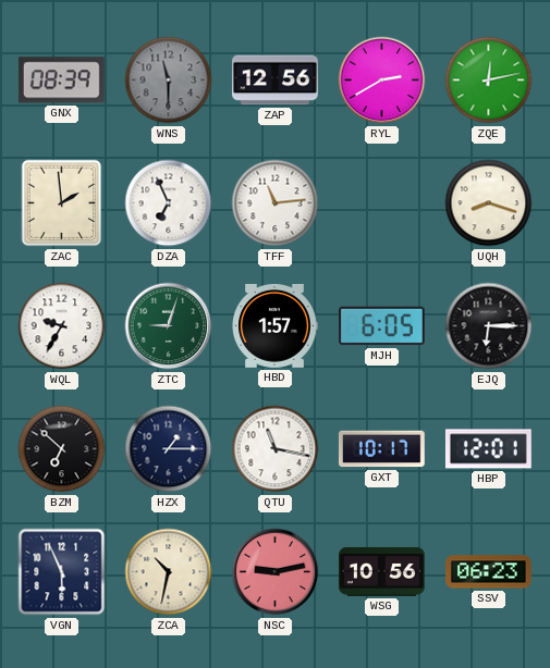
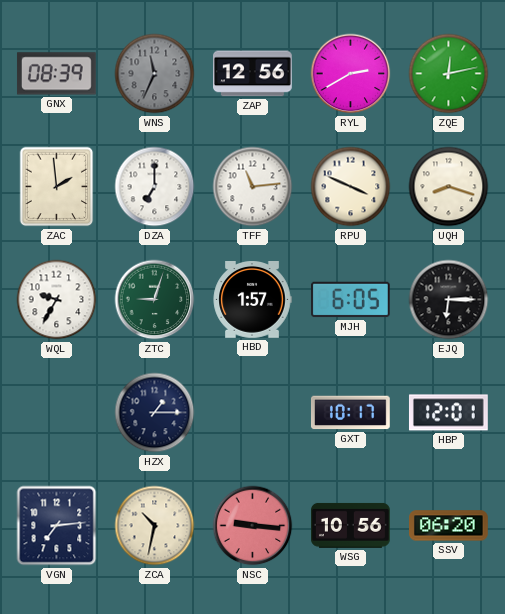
WNS: 11:30 -> 11:34
DZA: 6:56 -> 7:00
RPU: none -> 3:49
BZM: 6:52 -> none
QTU: 11:17 -> none
VGN: 5:56 -> 7:14
NSC: 9:13 -> 9:16
SSV: 06:23 -> 06:20
